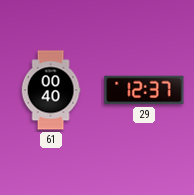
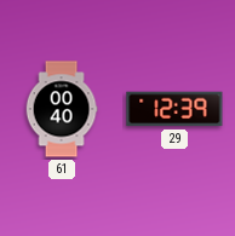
29: 12:37 -> 12:39
